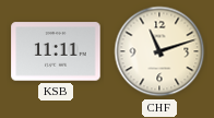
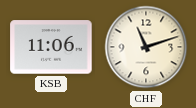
KSB: 11:11 -> 11:06
